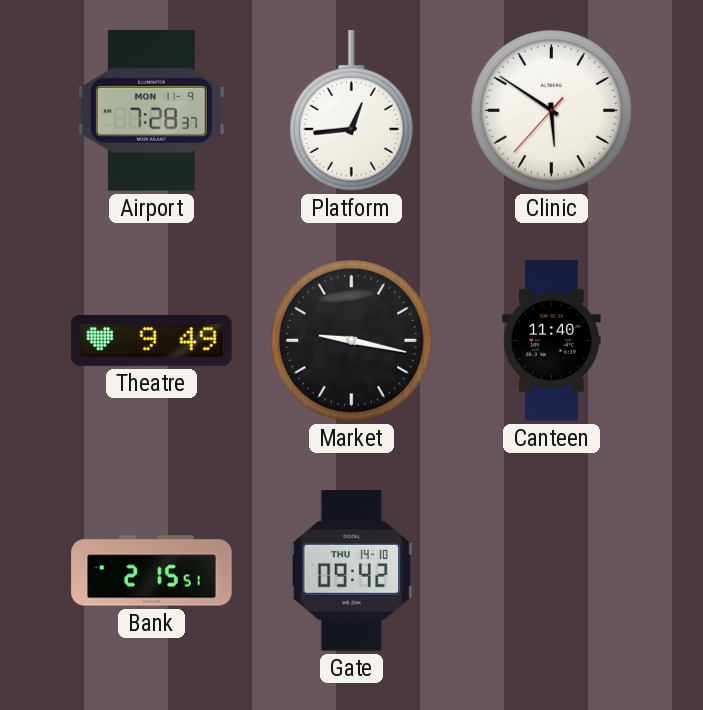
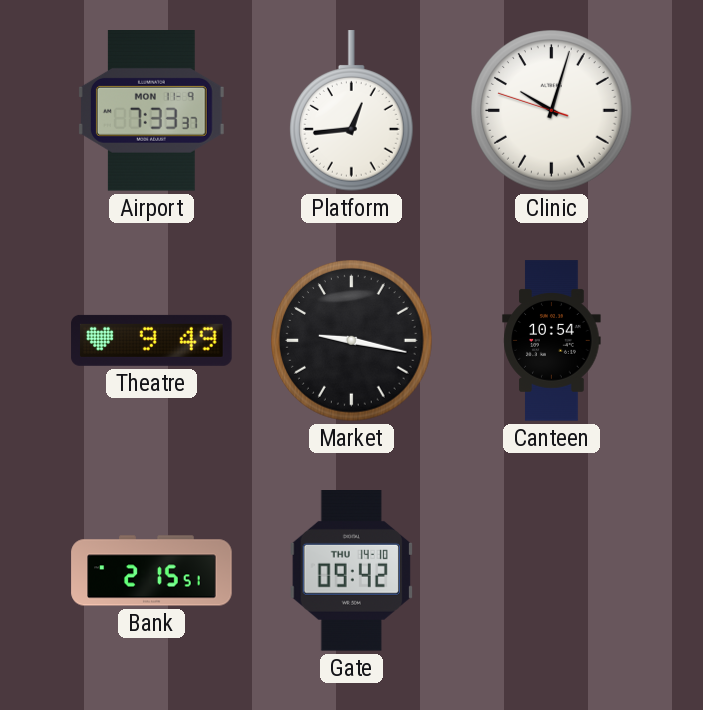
Airport: 7:28 -> 7:33
Clinic: 5:50 -> 10:02
Canteen: 11:40 -> 10:54
